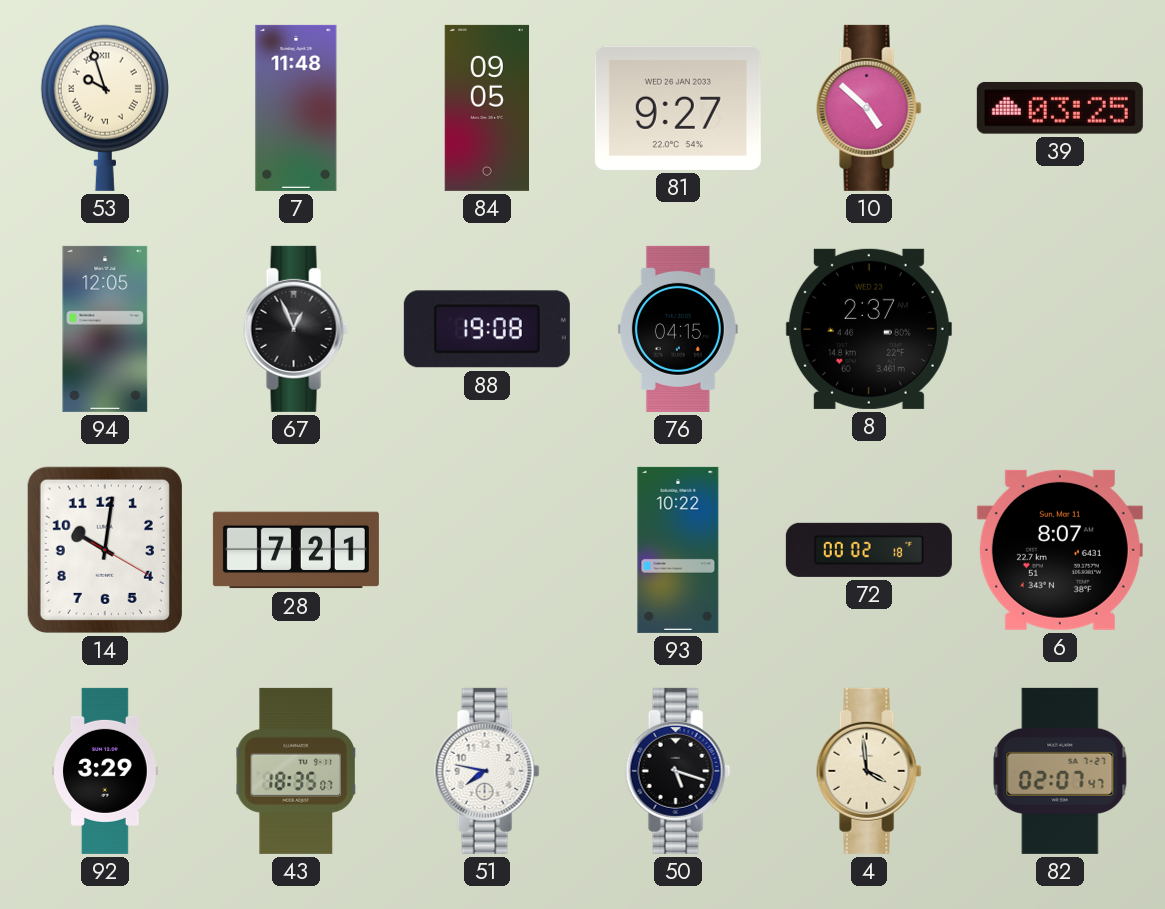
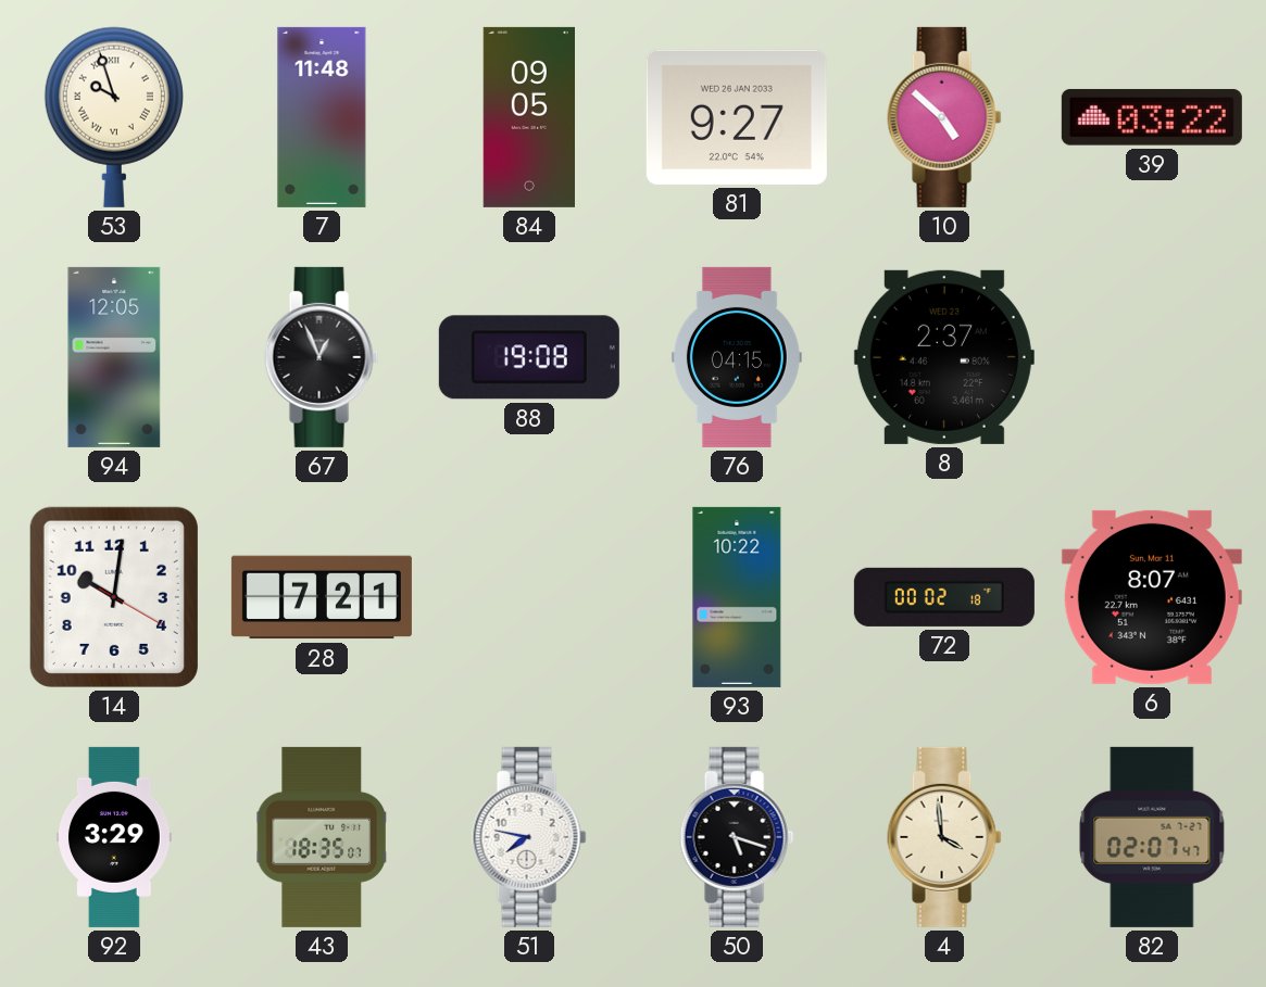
39: 03:25 -> 03:22
